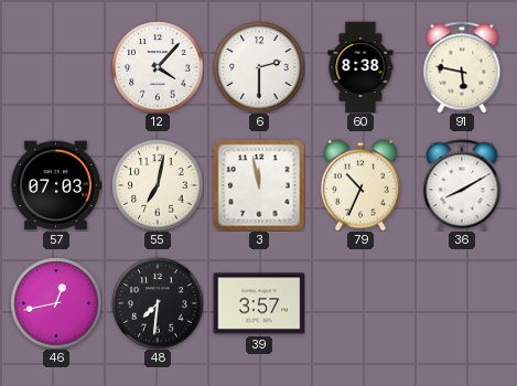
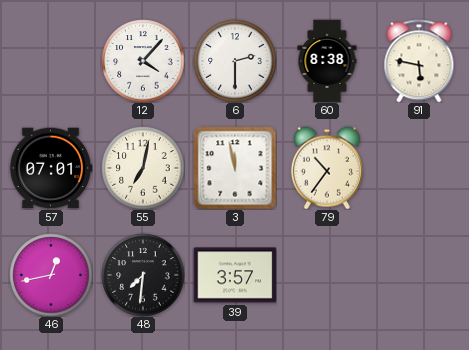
57: 07:03 -> 07:01
79: 10:34 -> 10:36
36: 8:10 -> none
